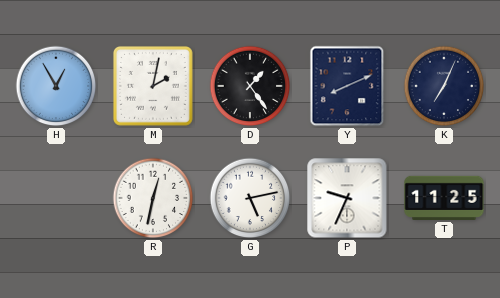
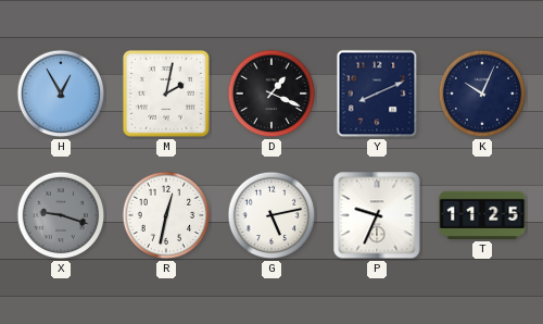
D: 1:24 -> 1:19
K: 7:04 -> 10:04
X: none -> 9:18
